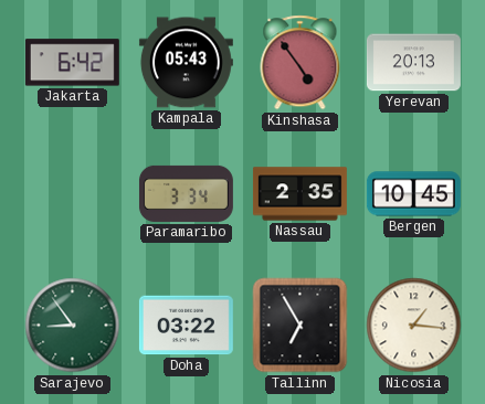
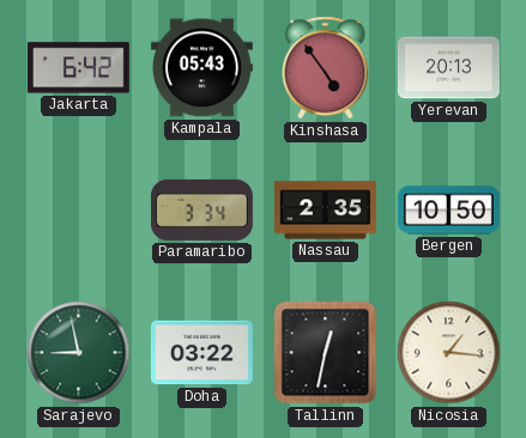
Bergen: 10:45 -> 10:50
Sarajevo: 8:54 -> 8:58
Tallinn: 6:55 -> 12:32
